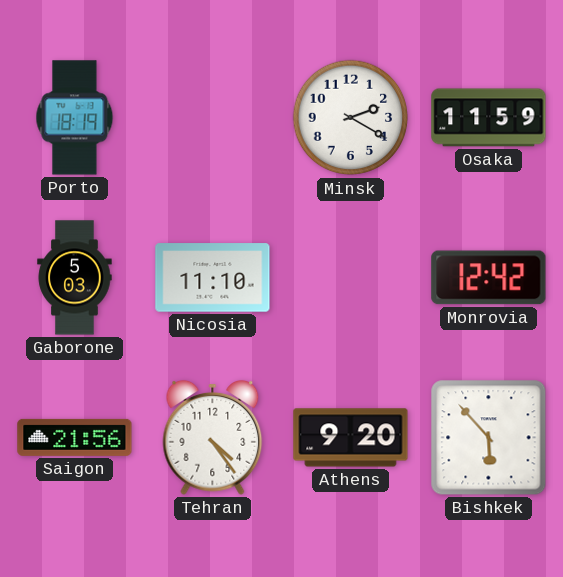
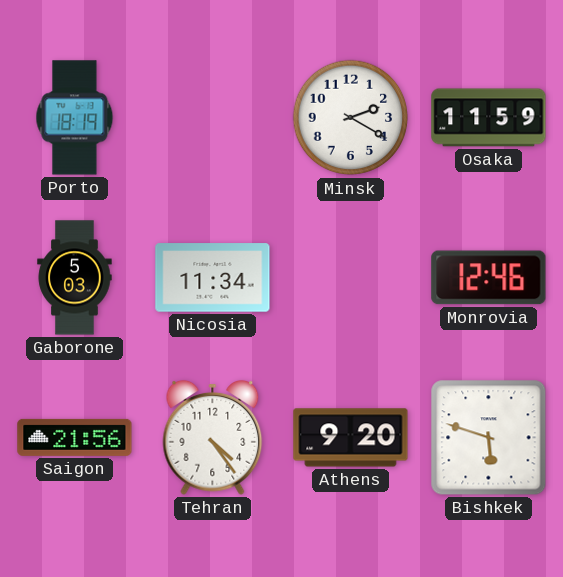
Nicosia: 11:10 -> 11:34
Monrovia: 12:42 -> 12:46
Bishkek: 5:53 -> 5:48
